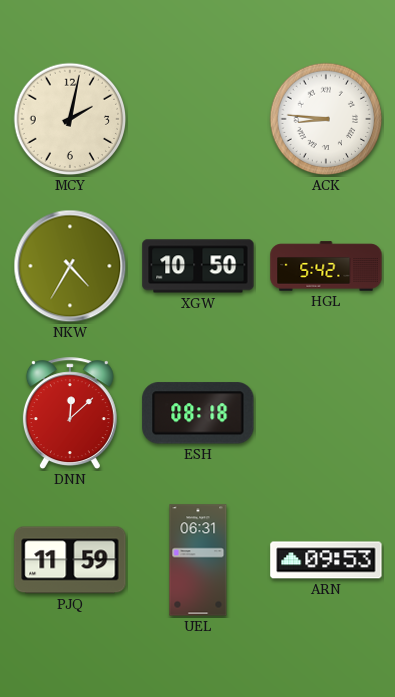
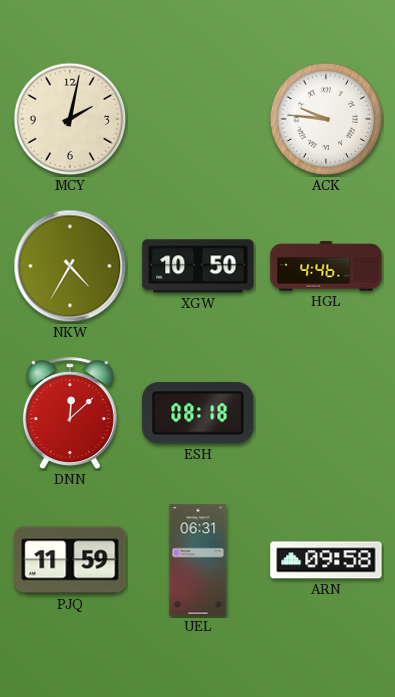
ACK: 8:46 -> 9:46
HGL: 5:42 -> 4:46
ARN: 09:53 -> 09:58
